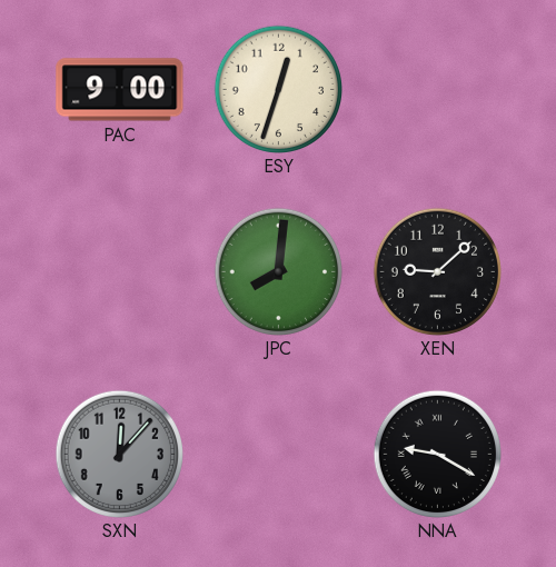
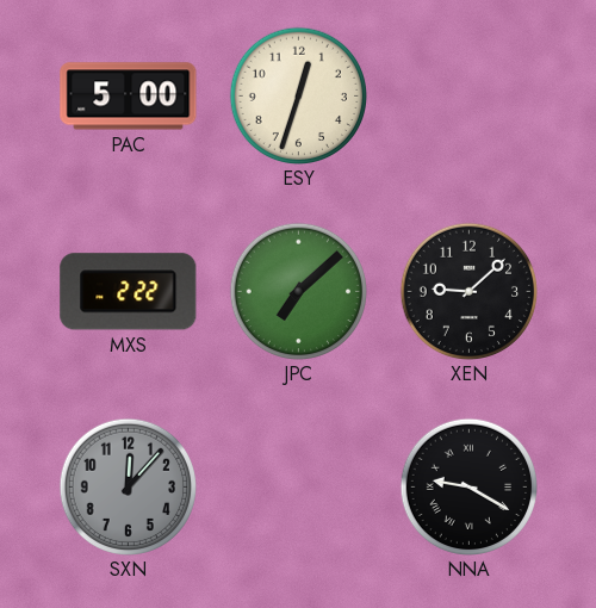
PAC: 9:00 -> 5:00
MXS: none -> 2:22
JPC: 8:01 -> 7:08
